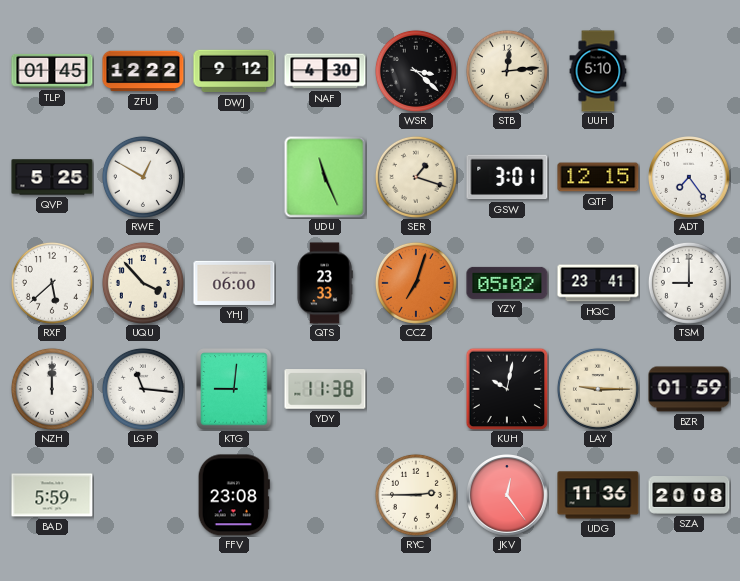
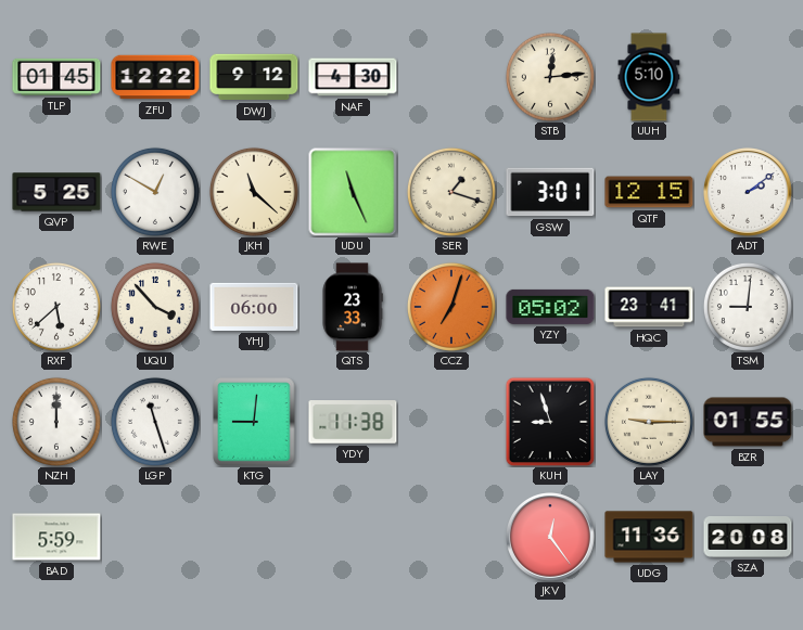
WSR: 3:22 -> none
JKH: none -> 11:22
ADT: 7:24 -> 2:09
TSM: 9:00 -> 9:01
LGP: 11:16 -> 11:27
KUH: 10:02 -> 8:57
BZR: 01:59 -> 01:55
FFV: 23:08 -> none
RYC: 2:45 -> none
